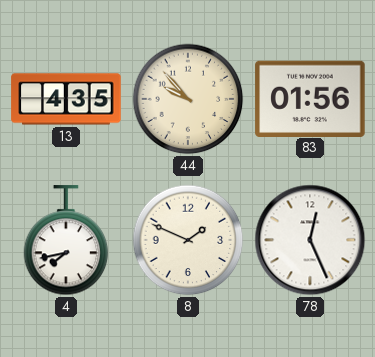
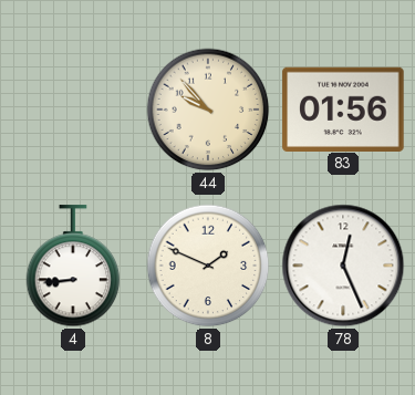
13: 4:35 -> none
4: 7:43 -> 8:44
